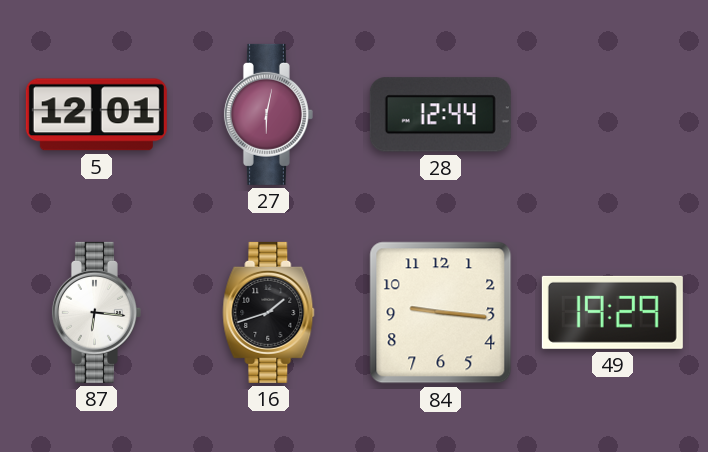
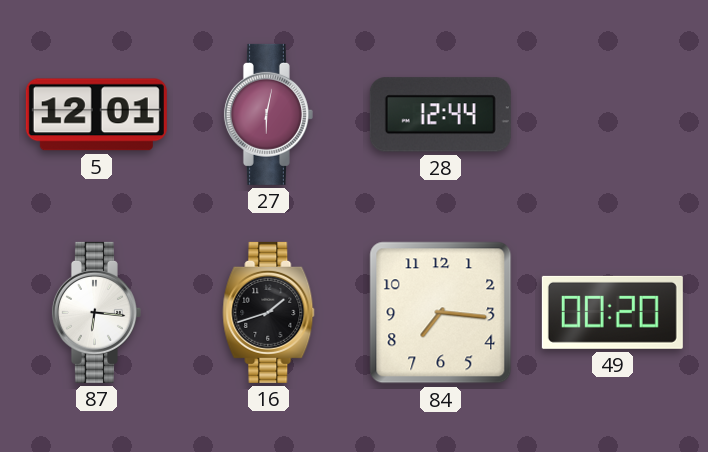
84: 9:16 -> 7:16
49: 19:29 -> 00:20
